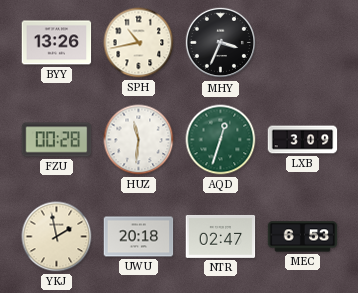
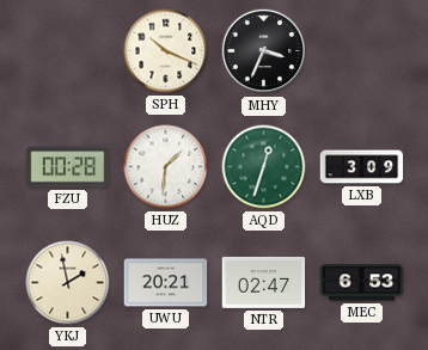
BYY: 13:26 -> none
SPH: 10:43 -> 10:19
HUZ: 11:31 -> 1:31
UWU: 20:18 -> 20:21
